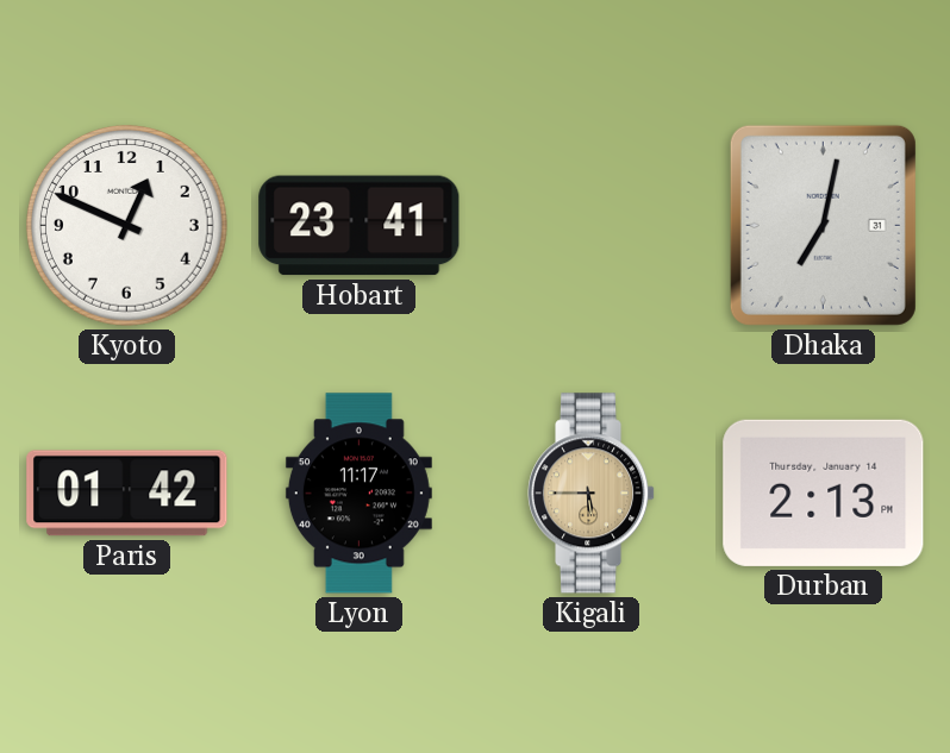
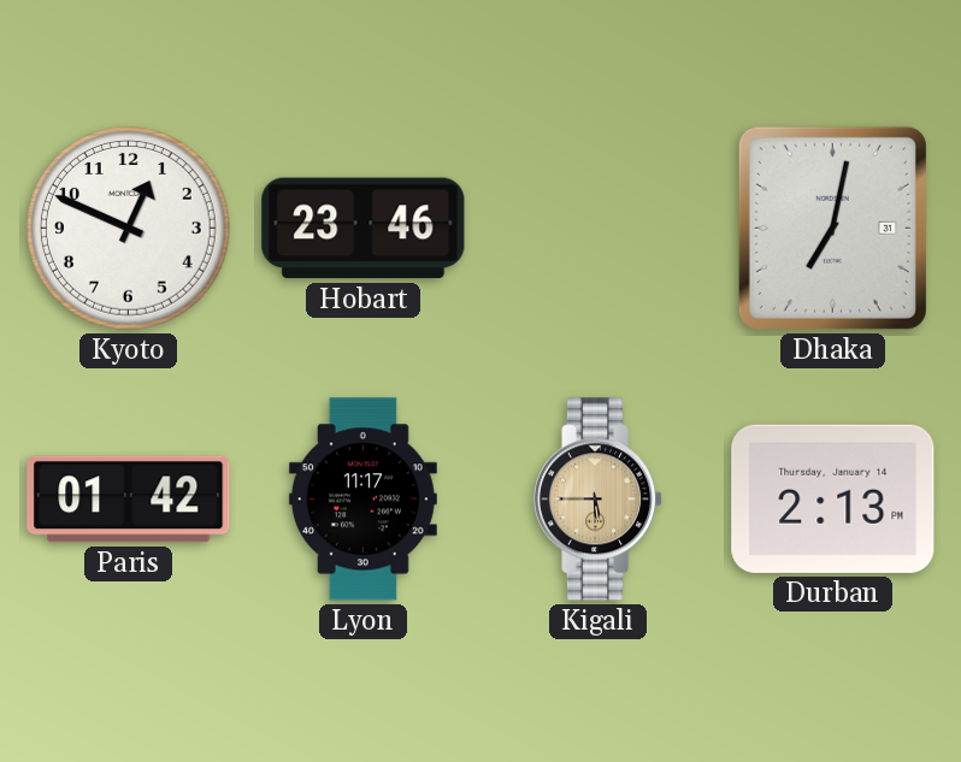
Hobart: 23:41 -> 23:46
